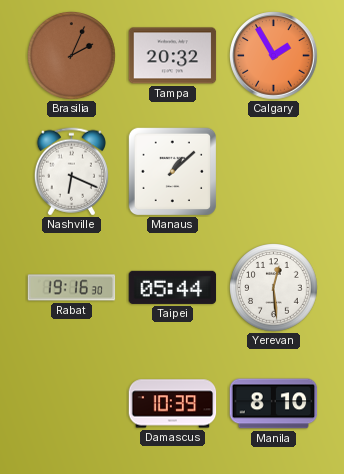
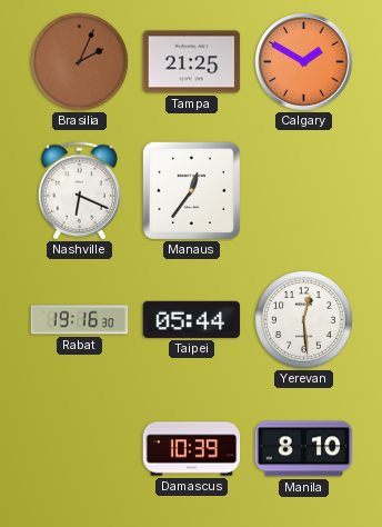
Tampa: 20:32 -> 21:25
Calgary: 1:55 -> 1:50
Manaus: 1:08 -> 12:36
